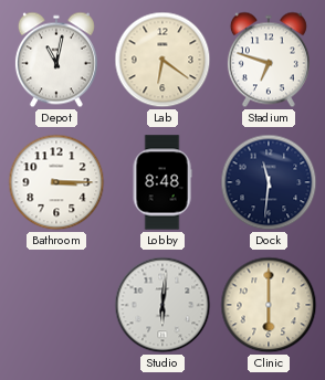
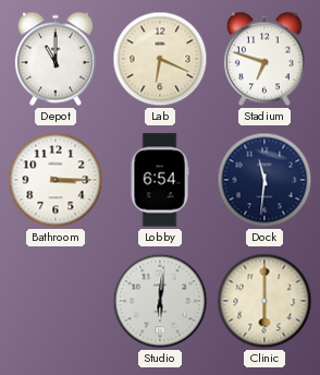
Depot: 11:02 -> 11:00
Lab: 6:21 -> 6:19
Lobby: 8:48 -> 6:54
